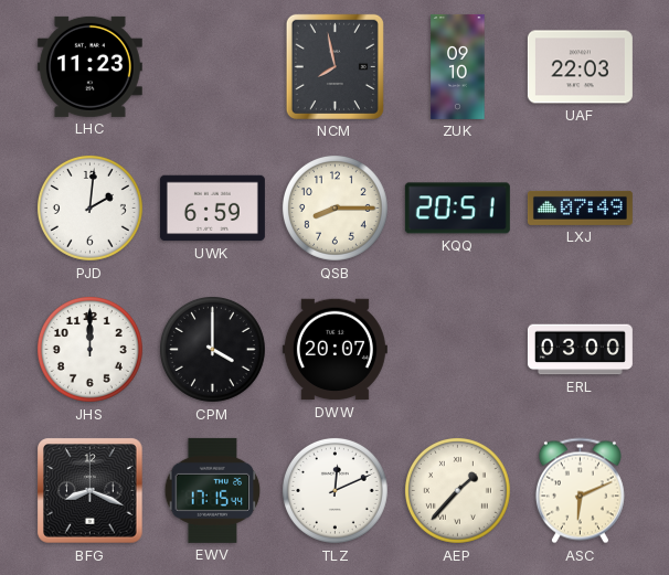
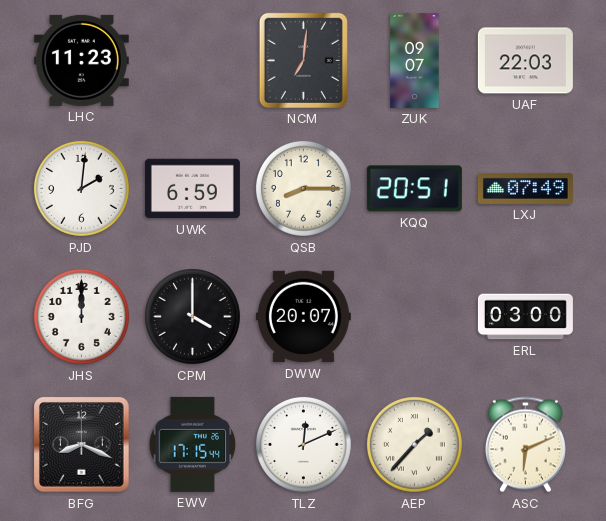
NCM: 7:58 -> 7:01
ZUK: 09:10 -> 09:07
